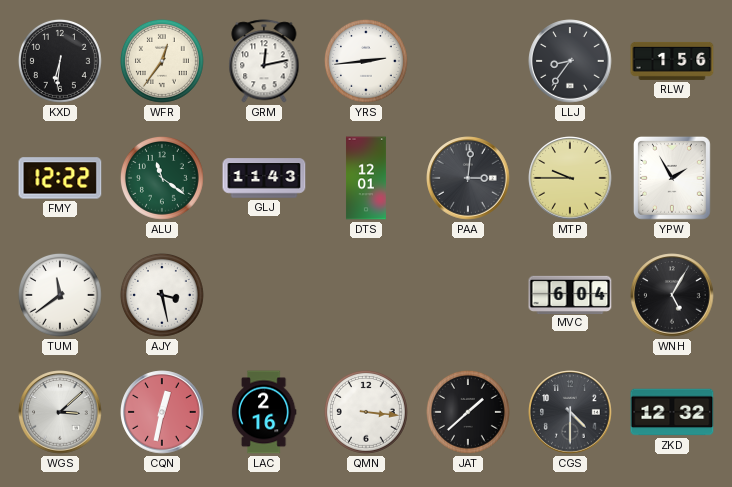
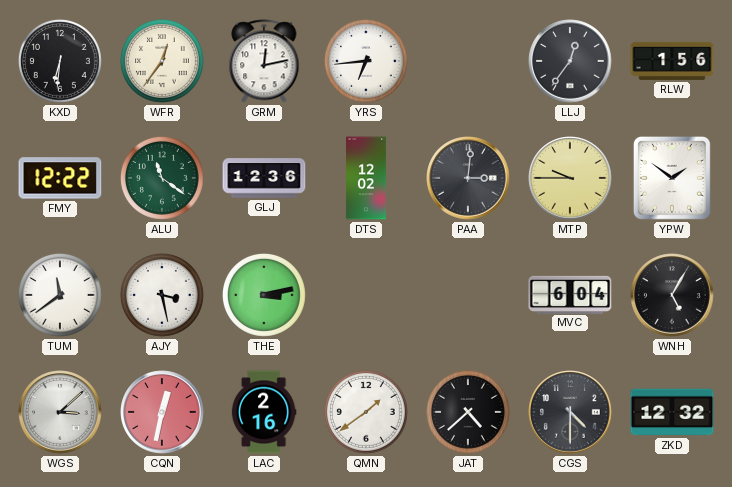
YRS: 2:44 -> 6:44
LLJ: 8:36 -> 12:36
GLJ: 11:43 -> 12:36
DTS: 12:01 -> 12:02
YPW: 1:55 -> 1:51
THE: none -> 3:13
QMN: 3:16 -> 1:39
JAT: 1:38 -> 4:38
